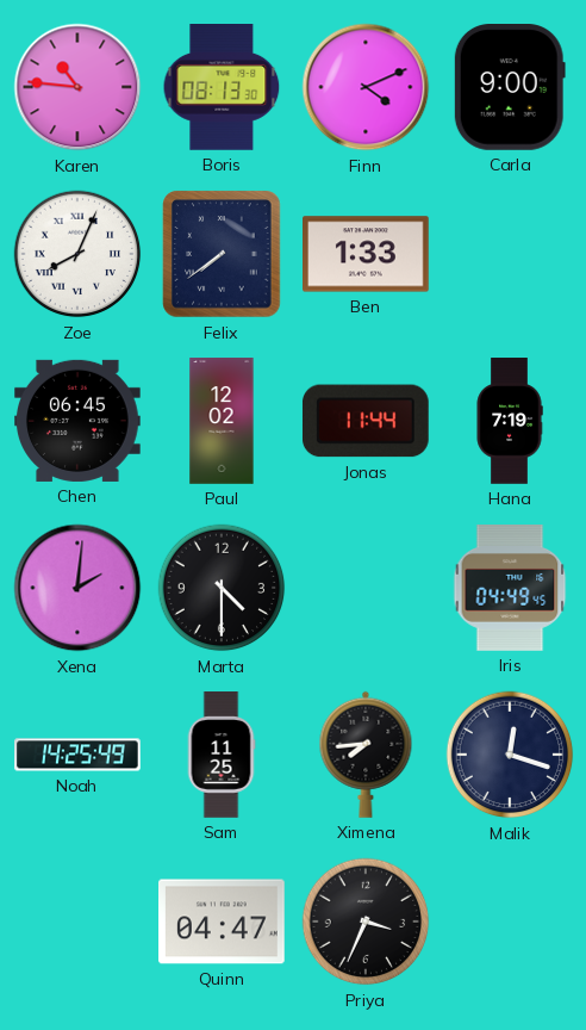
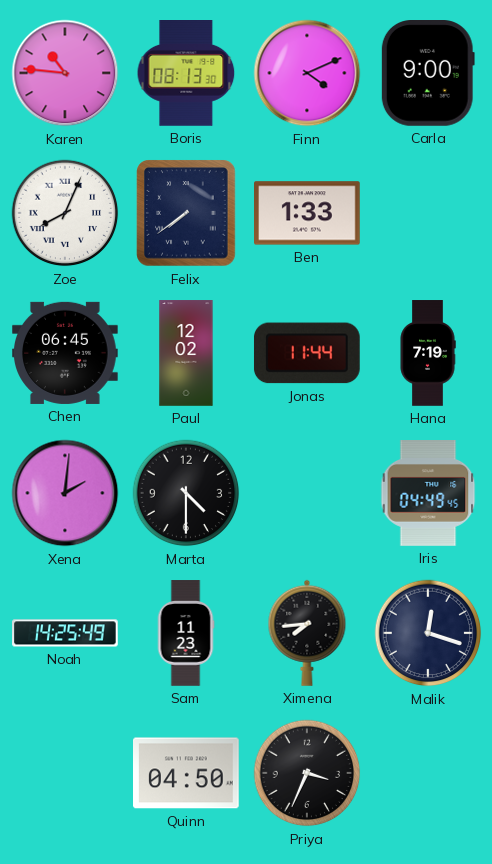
Sam: 11:25 -> 11:23
Quinn: 04:47 -> 04:50
